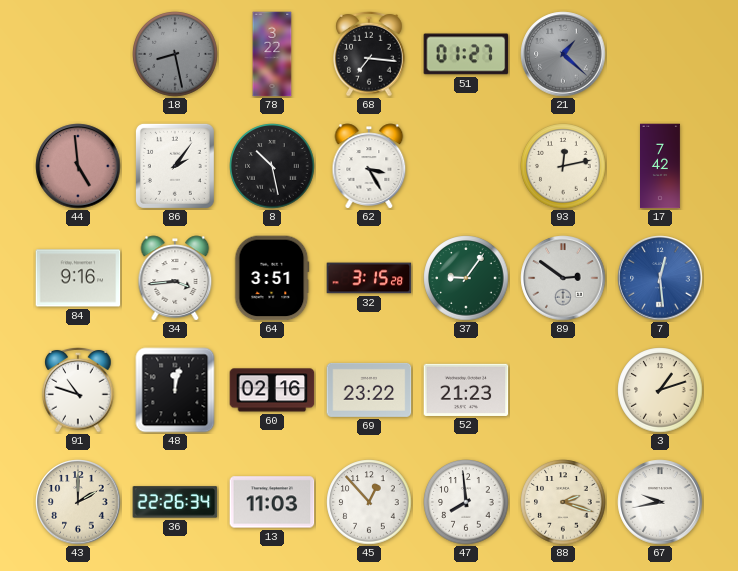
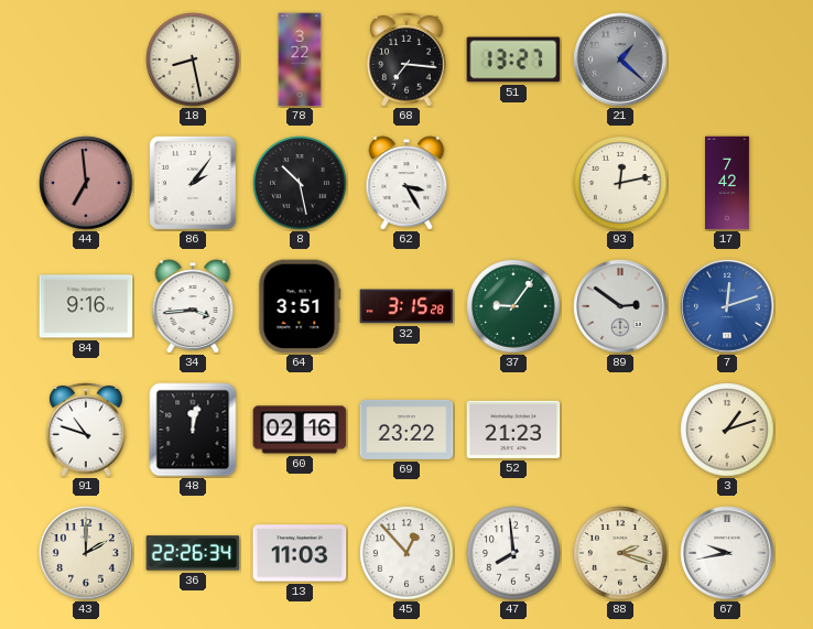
18 dial: grey -> cream
51: 01:27 -> 13:27
44: 4:59 -> 6:59
7: 12:29 -> 12:12
